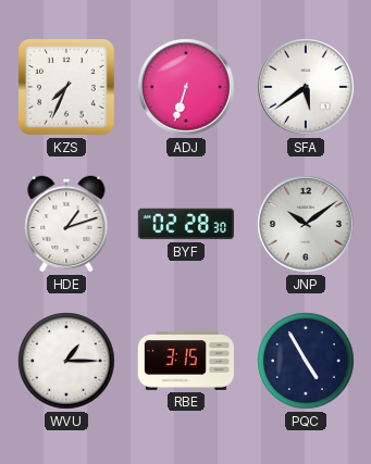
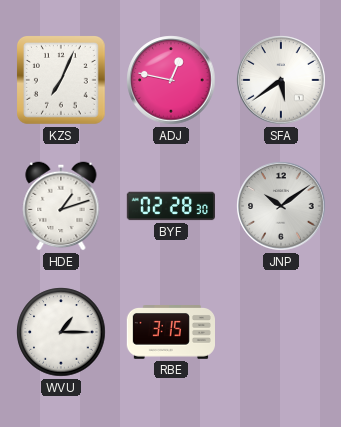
KZS: 7:34 -> 7:04
ADJ: 6:33 -> 12:47
PQC: 4:55 -> none
